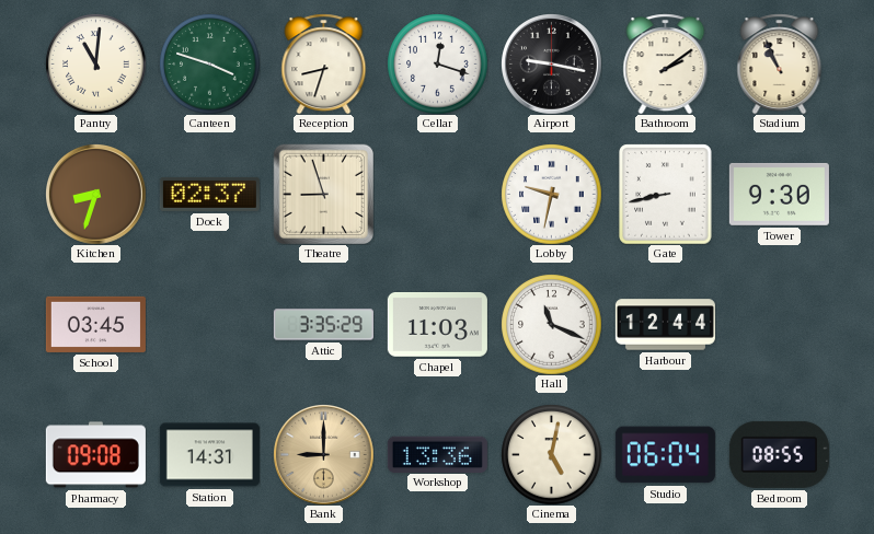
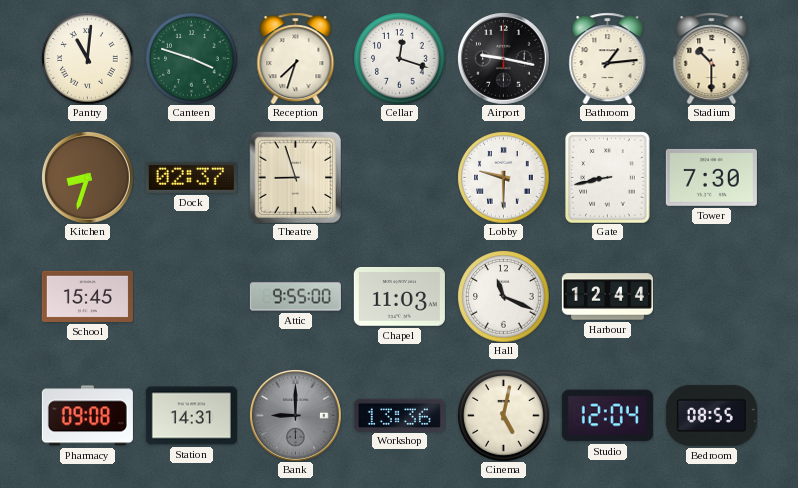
Reception: 8:33 -> 7:33
Bathroom: 2:09 -> 1:14
Stadium: 10:56 -> 10:30
Lobby: 9:32 -> 9:30
Tower: 9:30 -> 7:30
School: 03:45 -> 15:45
Attic: 3:35 -> 9:55
Bank dial: champagne -> grey
Studio: 06:04 -> 12:04
